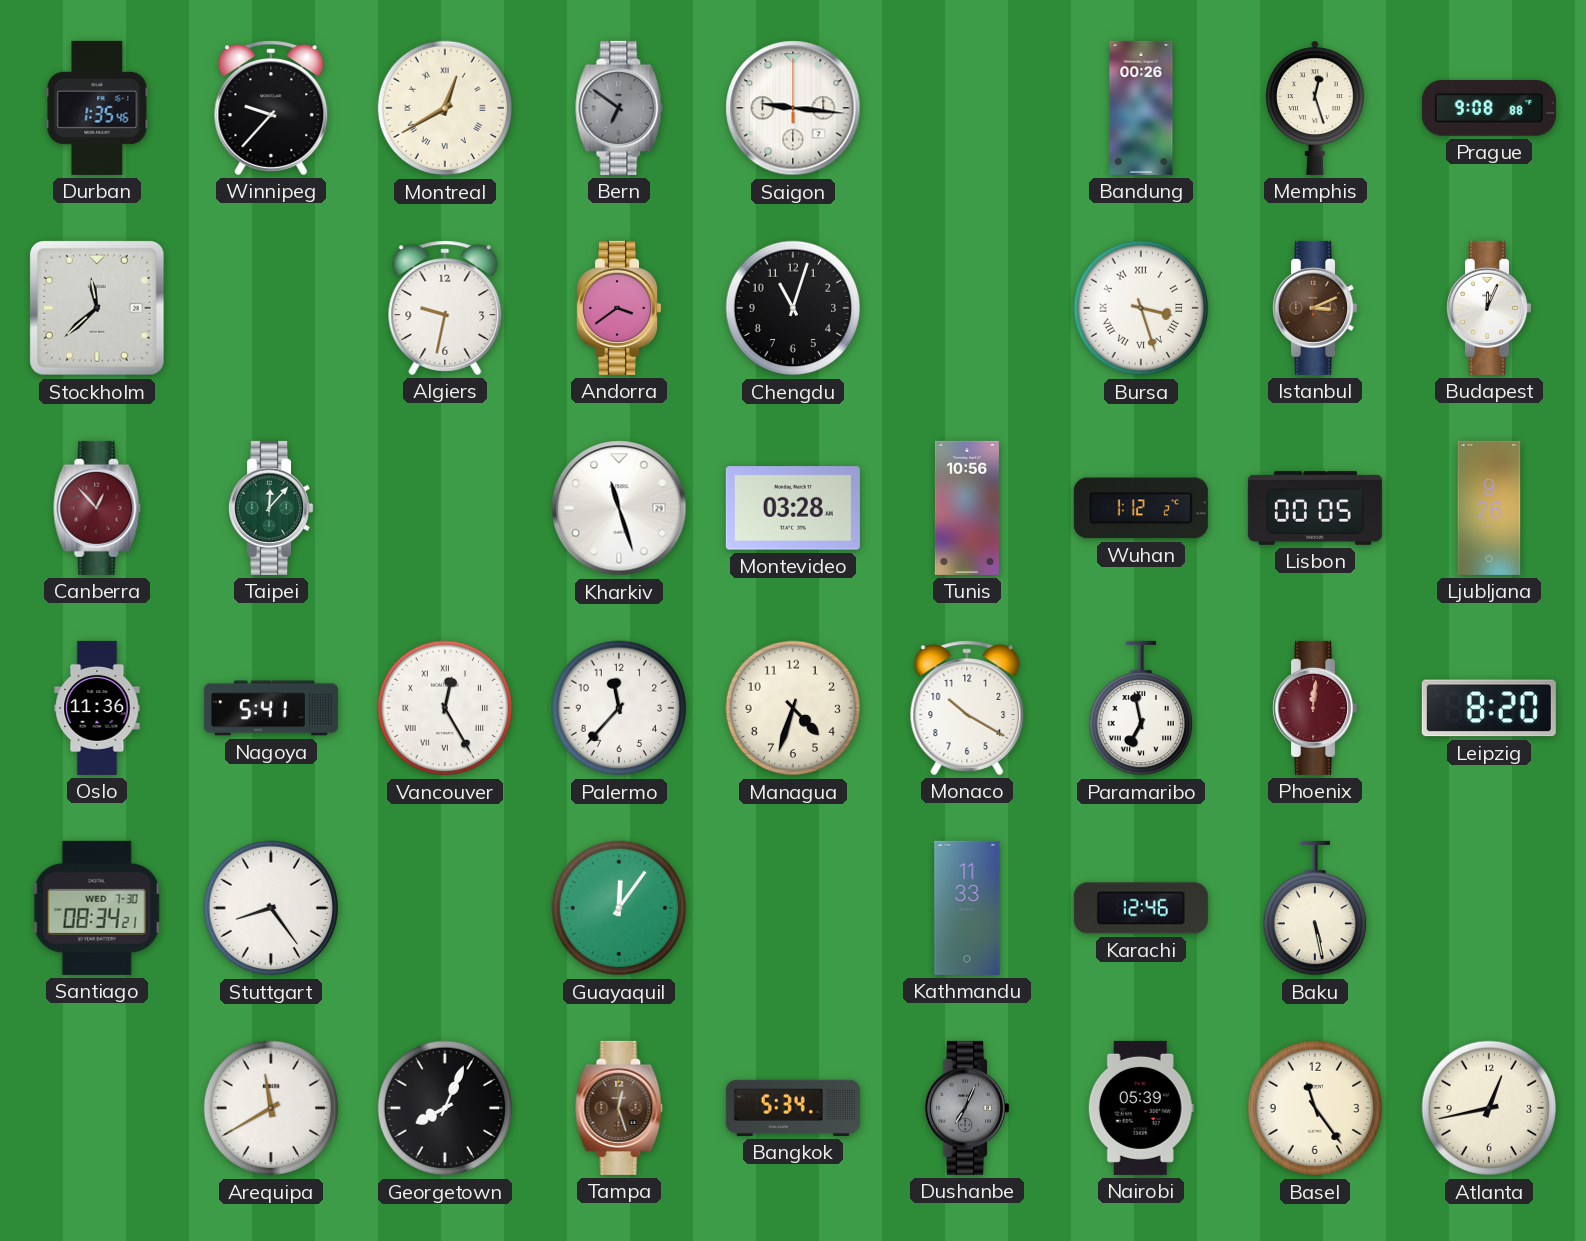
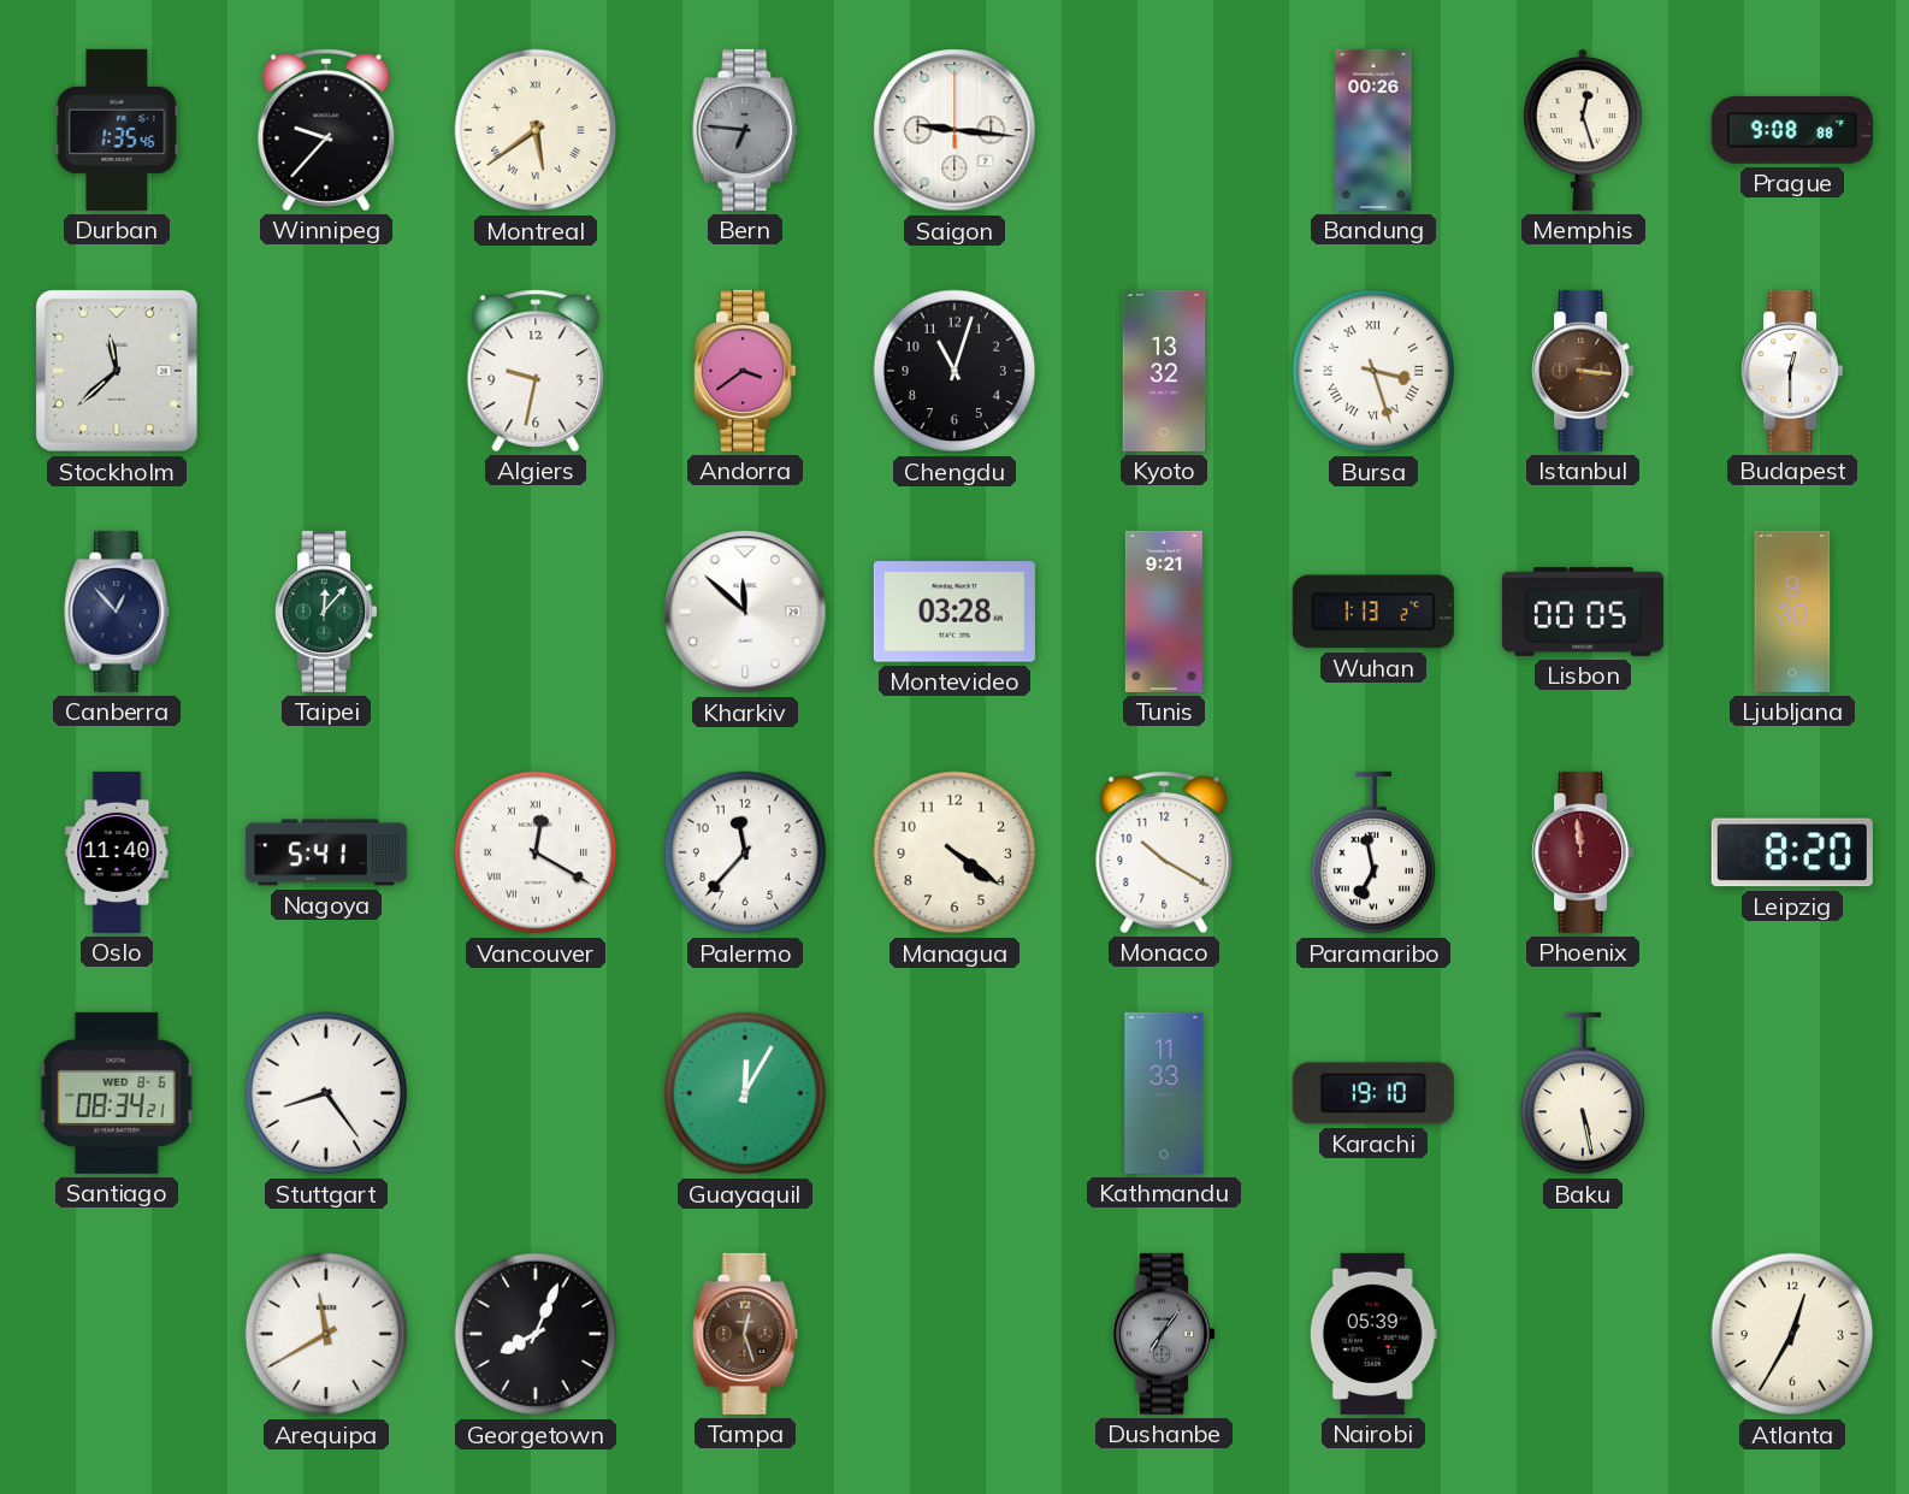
Montreal: 12:40 -> 5:39
Bern: 6:51 -> 6:46
Kyoto: none -> 13:32
Istanbul: 3:11 -> 3:16
Budapest: 12:04 -> 12:30
Canberra dial: burgundy -> navy
Kharkiv: 11:27 -> 11:52
Tunis: 10:56 -> 9:21
Wuhan: 1:12 -> 1:13
Ljubljana: 9:26 -> 9:30
Oslo: 11:36 -> 11:40
Vancouver: 12:25 -> 12:20
Managua: 4:33 -> 4:21
Phoenix: 12:01 -> 11:59
Santiago date: WED 7-30 -> WED 8-6
Guayaquil: 12:06 -> 12:05
Karachi: 12:46 -> 19:10
Bangkok: 5:34 -> none
Dushanbe: 7:04 -> 7:06
Basel: 11:24 -> none
Atlanta: 12:43 -> 12:35
